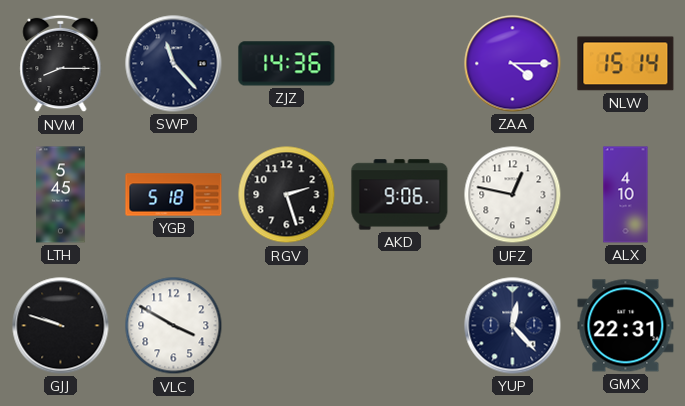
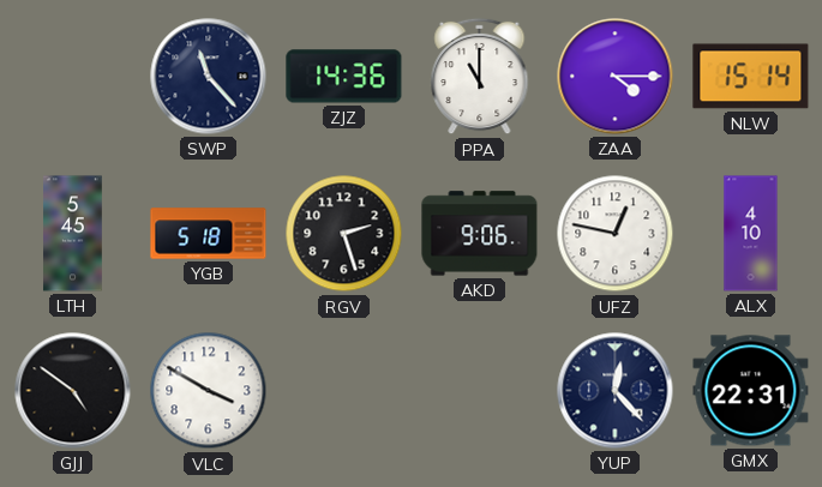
NVM: 8:15 -> none
PPA: none -> 11:00
GJJ: 9:48 -> 4:51
